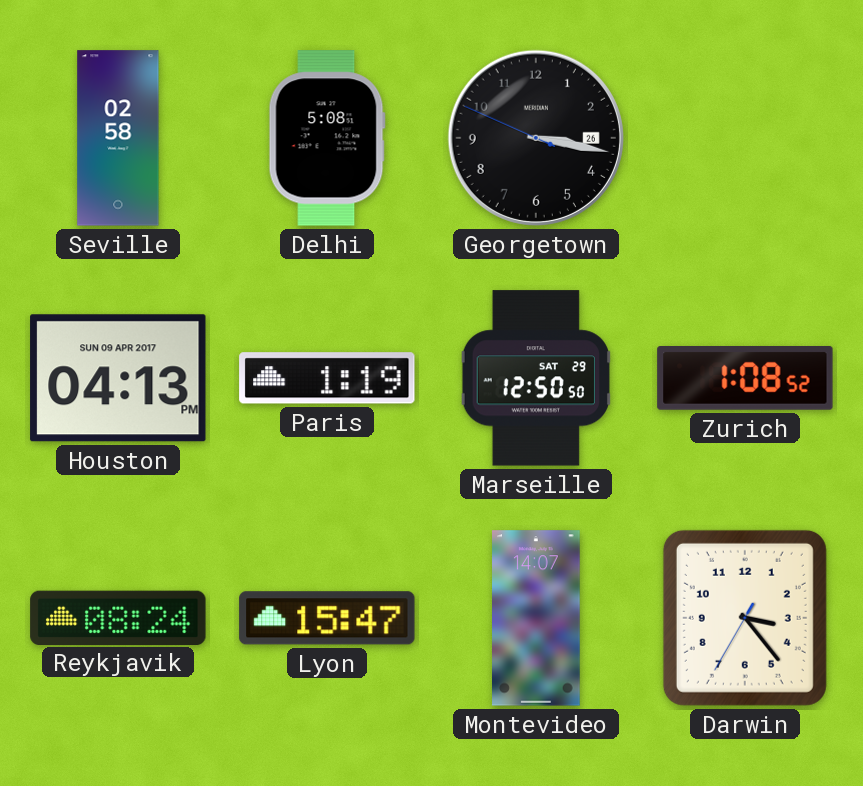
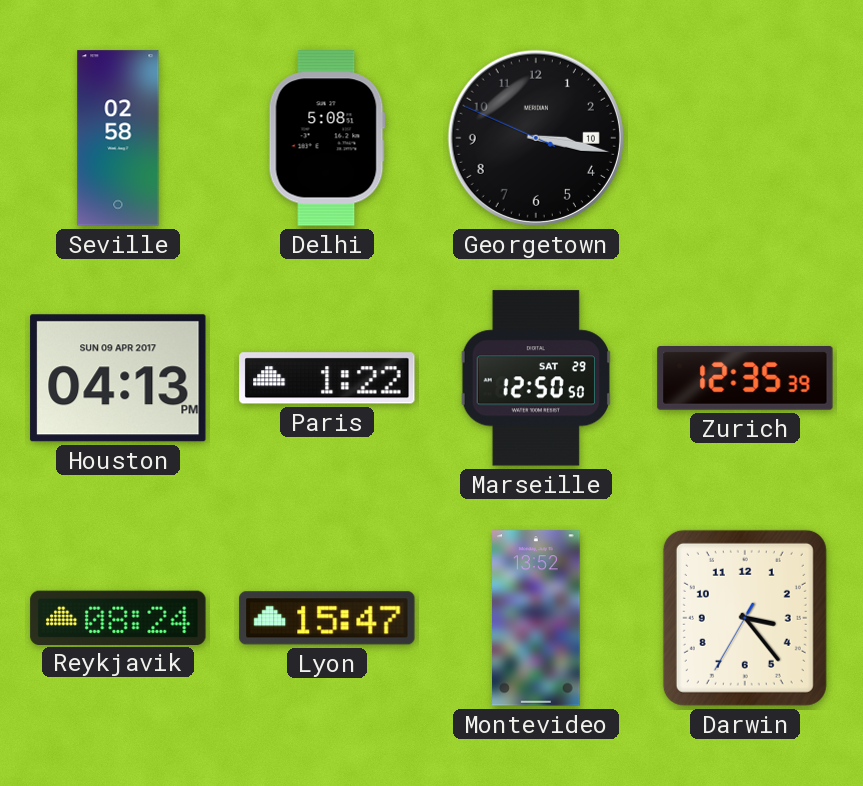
Georgetown date: 26 -> 10
Paris: 1:19 -> 1:22
Zurich: 1:08 -> 12:35
Montevideo: 14:07 -> 13:52
